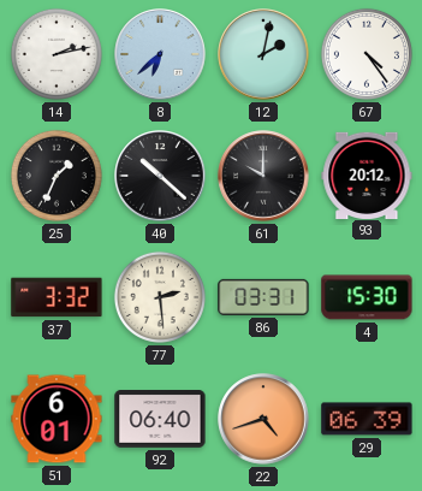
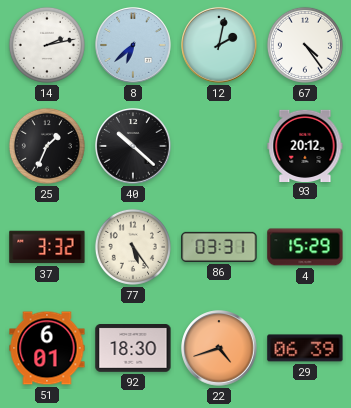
61: 10:00 -> none
77: 2:29 -> 5:24
4: 15:30 -> 15:29
92: 06:40 -> 18:30
